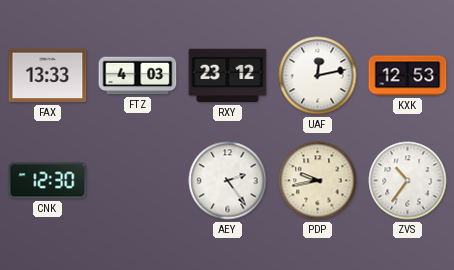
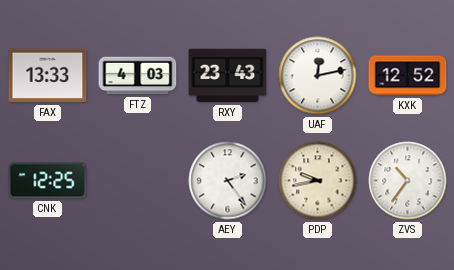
RXY: 23:12 -> 23:43
KXK: 12:53 -> 12:52
CNK: 12:30 -> 12:25
